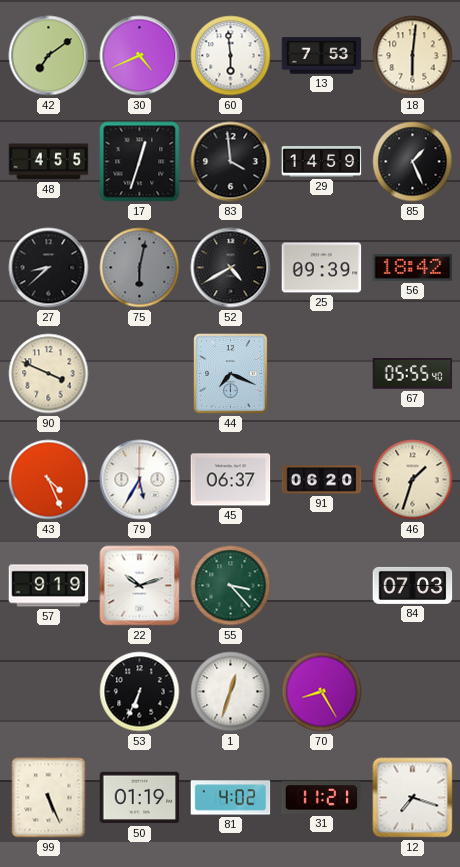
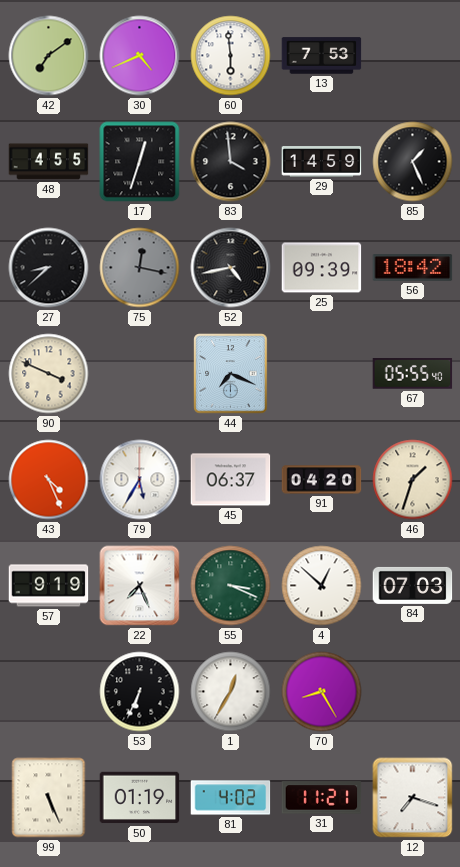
18: 6:01 -> none
75: 6:02 -> 12:17
52: 4:40 -> 4:43
91: 06:20 -> 04:20
22: 10:12 -> 7:26
55: 3:23 -> 3:19
4: none -> 12:52
1: 12:33 -> 12:35
